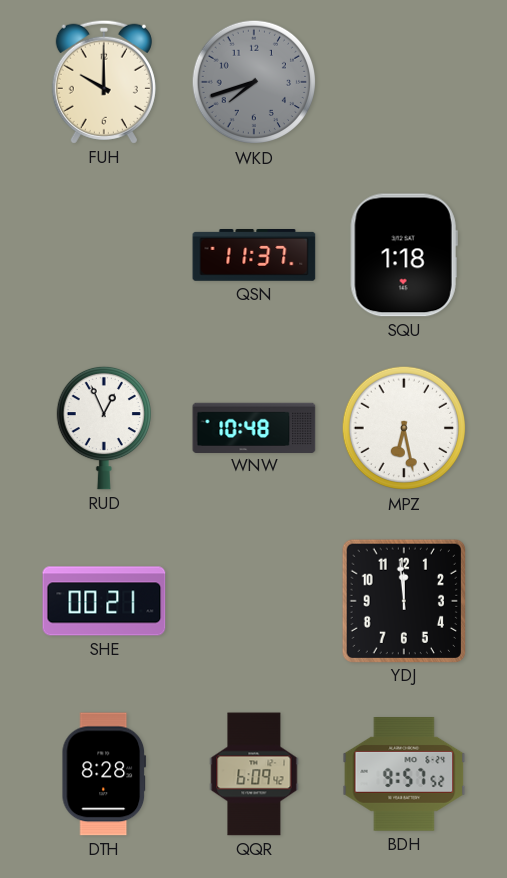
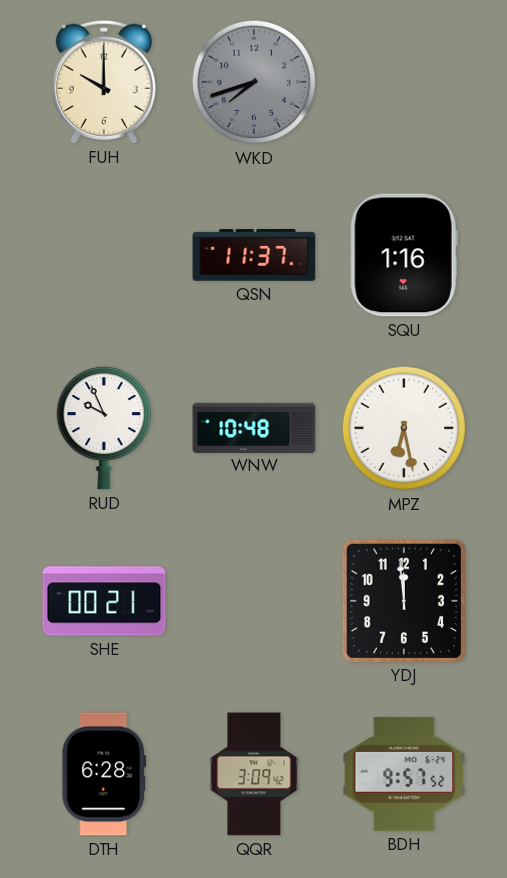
SQU: 1:18 -> 1:16
RUD: 12:56 -> 9:56
DTH: 8:28 -> 6:28
QQR: 6:09 -> 3:09
